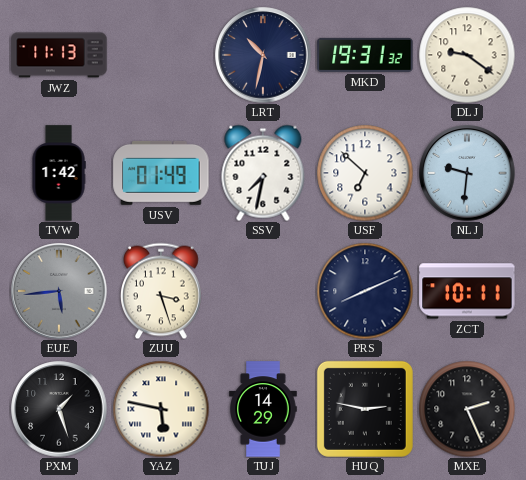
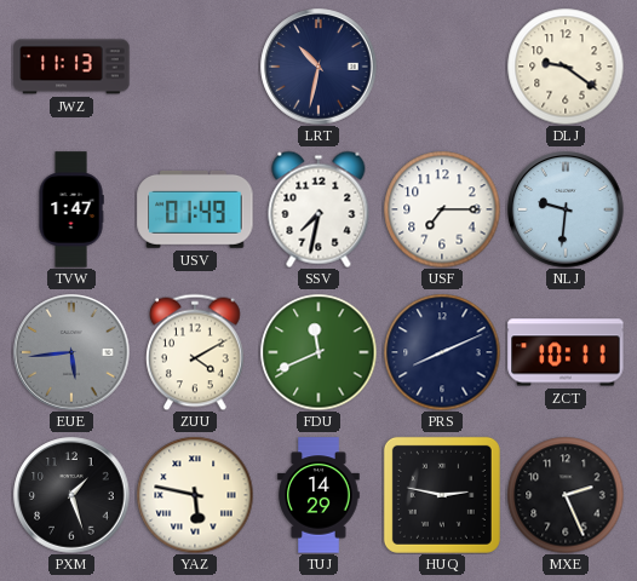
MKD: 19:31 -> none
TVW: 1:42 -> 1:47
USF: 6:52 -> 7:15
ZUU: 3:27 -> 4:10
FDU: none -> 11:41
